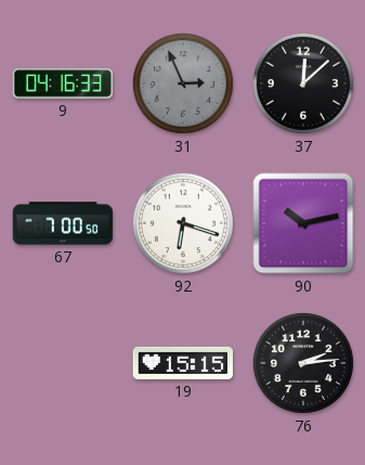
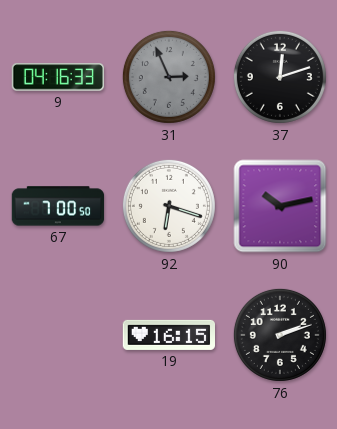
37: 12:08 -> 12:12
19: 15:15 -> 16:15
76: 2:14 -> 2:12
